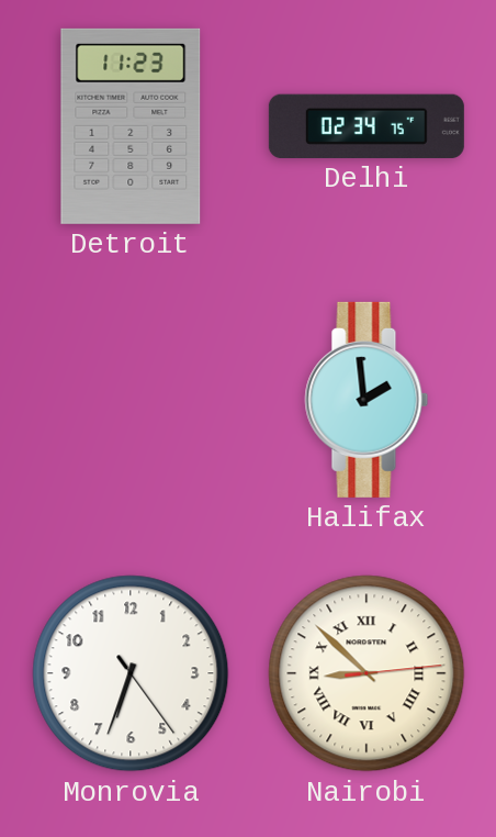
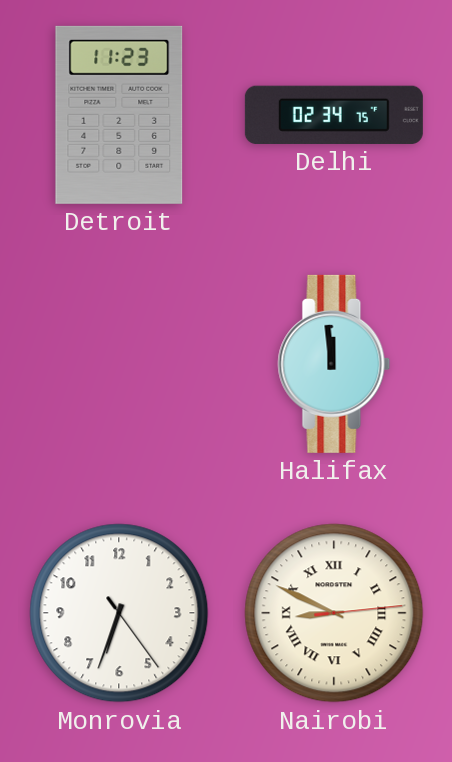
Halifax: 1:59 -> 11:59
Nairobi: 8:52 -> 8:49
